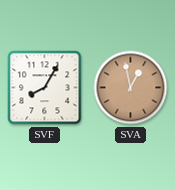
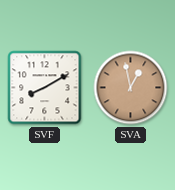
SVF: 8:05 -> 8:10
